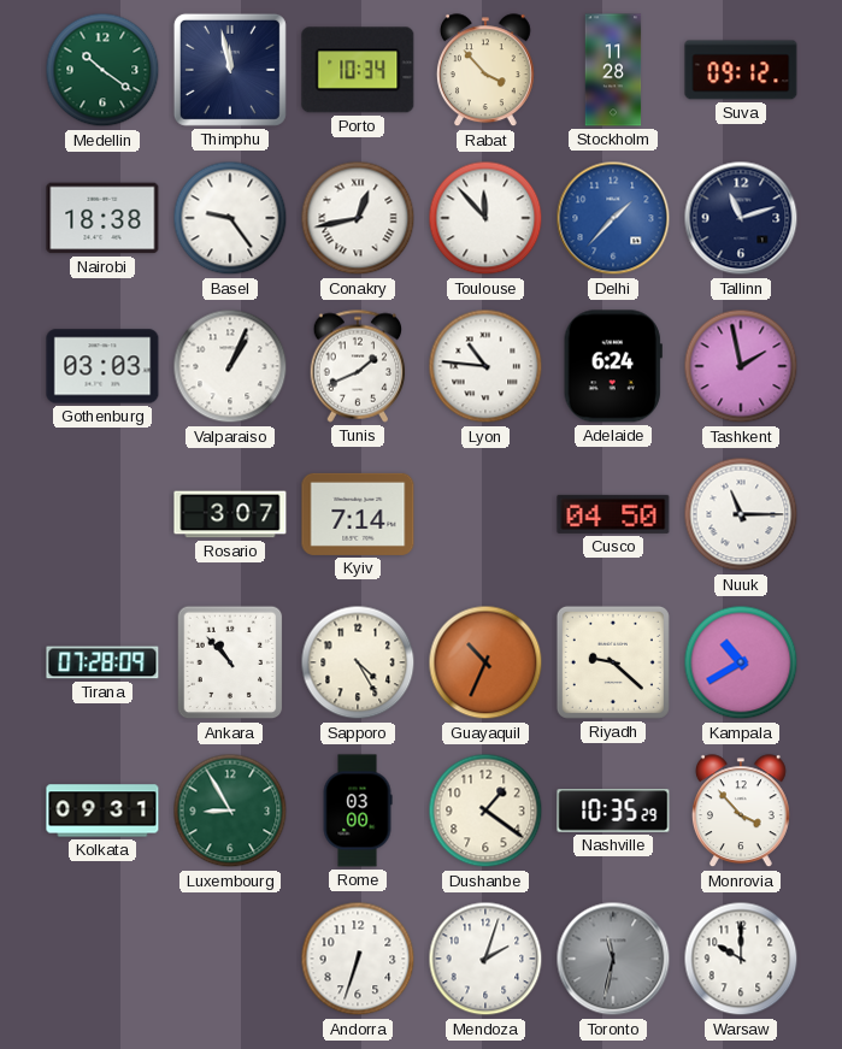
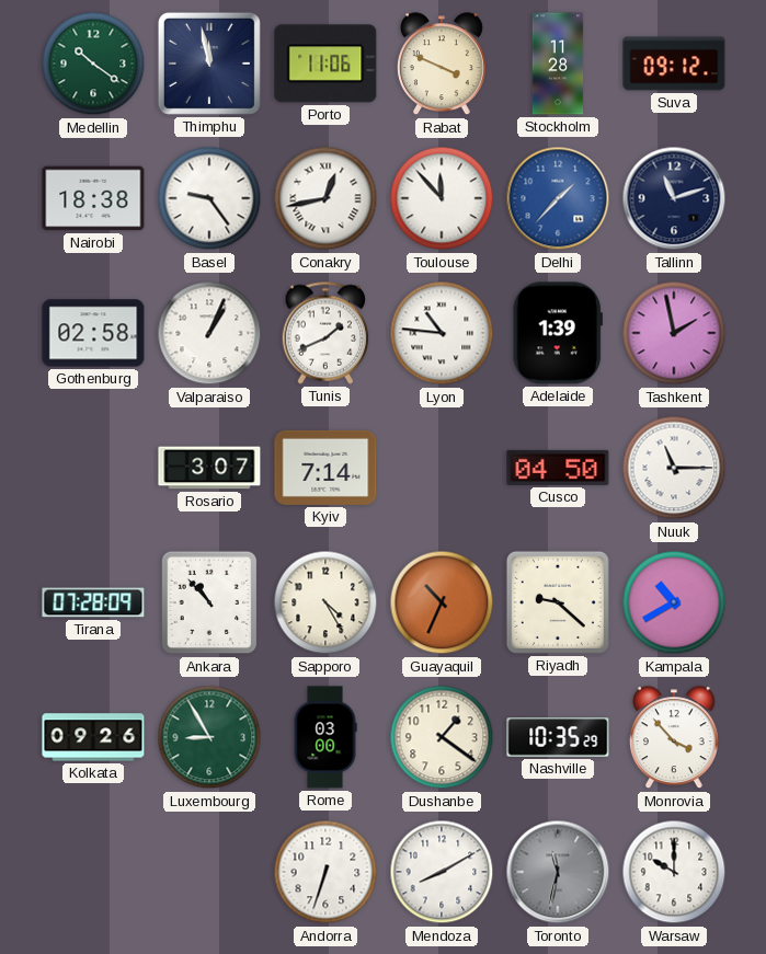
Porto: 10:34 -> 11:06
Rabat: 3:53 -> 3:49
Gothenburg: 03:03 -> 02:58
Adelaide: 6:24 -> 1:39
Kolkata: 09:31 -> 09:26
Mendoza: 2:03 -> 8:10
